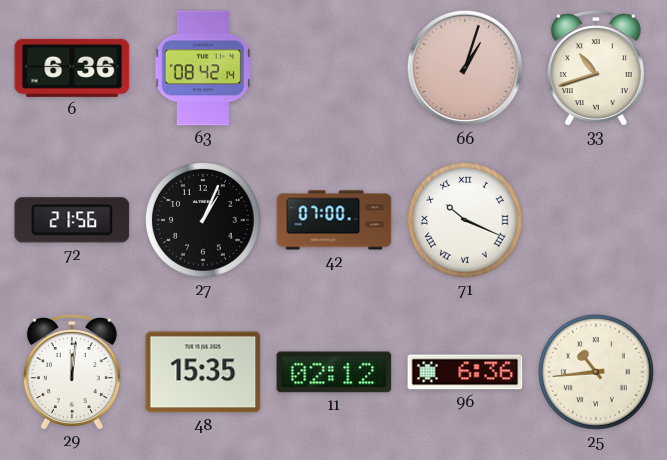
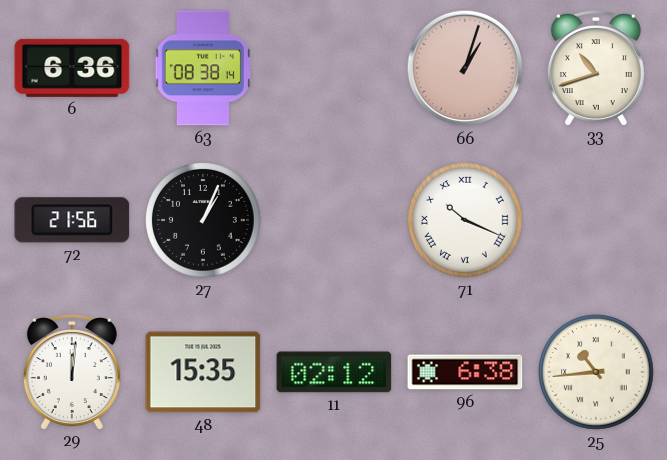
63: 08:42 -> 08:38
42: 07:00 -> none
96: 6:36 -> 6:38
